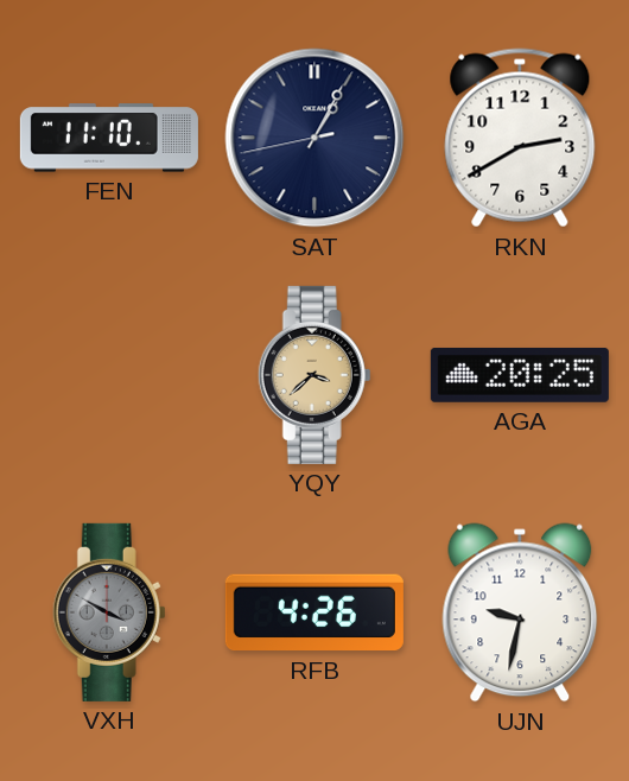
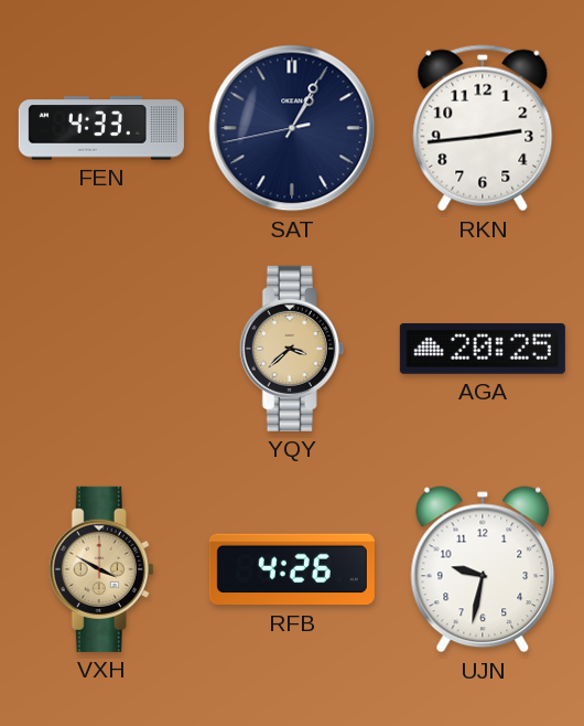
FEN: 11:10 -> 4:33
RKN: 2:40 -> 2:44
VXH dial: grey -> champagne
